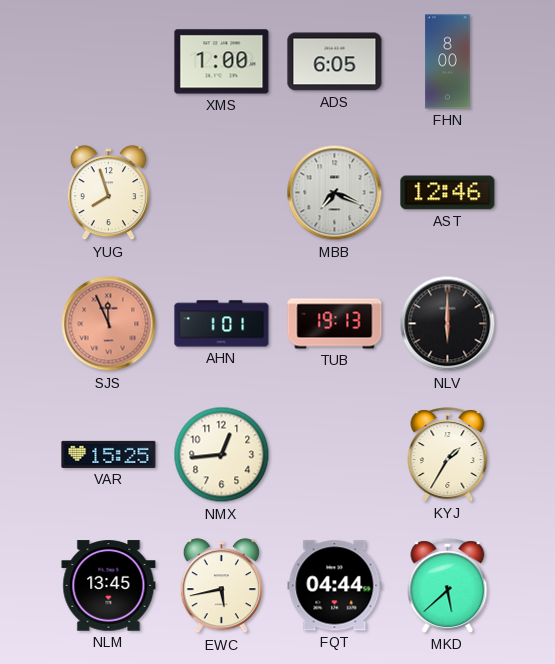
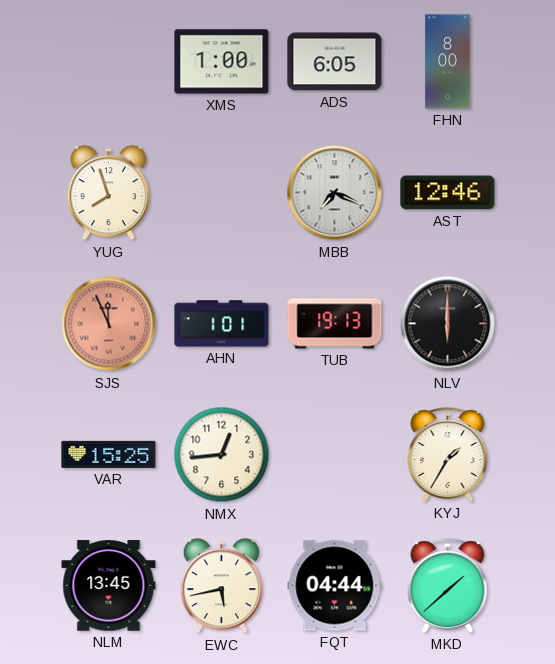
MKD: 5:38 -> 1:38
